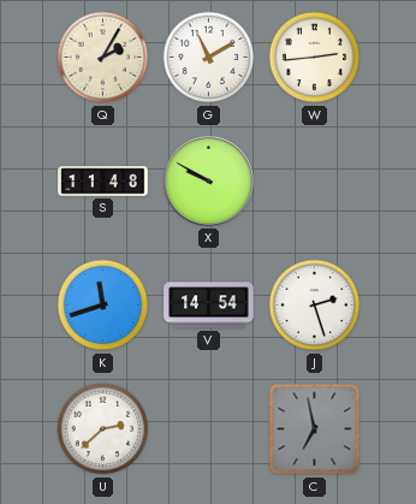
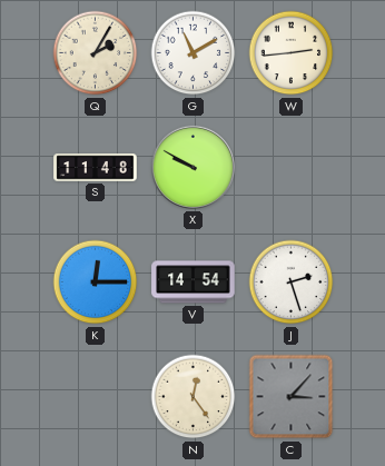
K: 11:42 -> 12:15
U: 2:38 -> none
N: none -> 12:24
C: 6:58 -> 3:07
